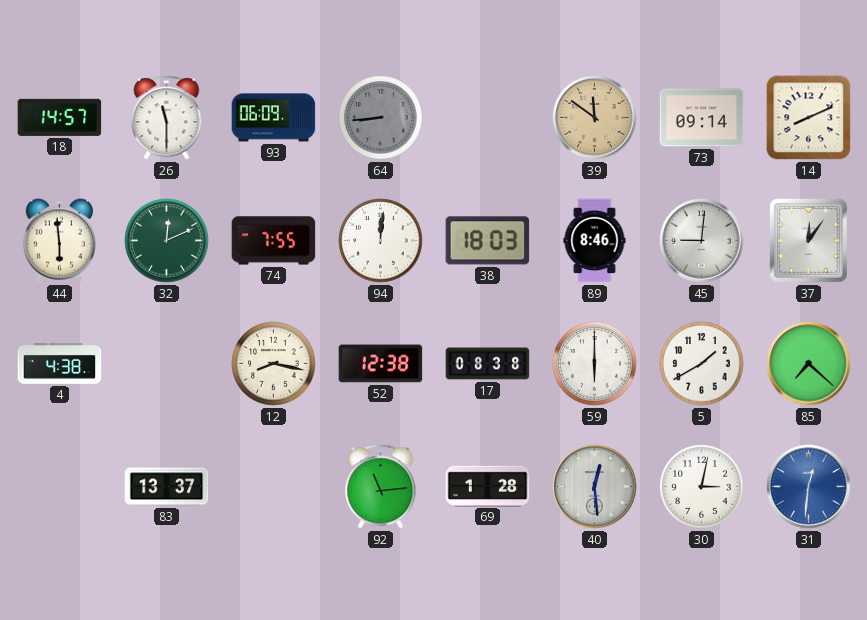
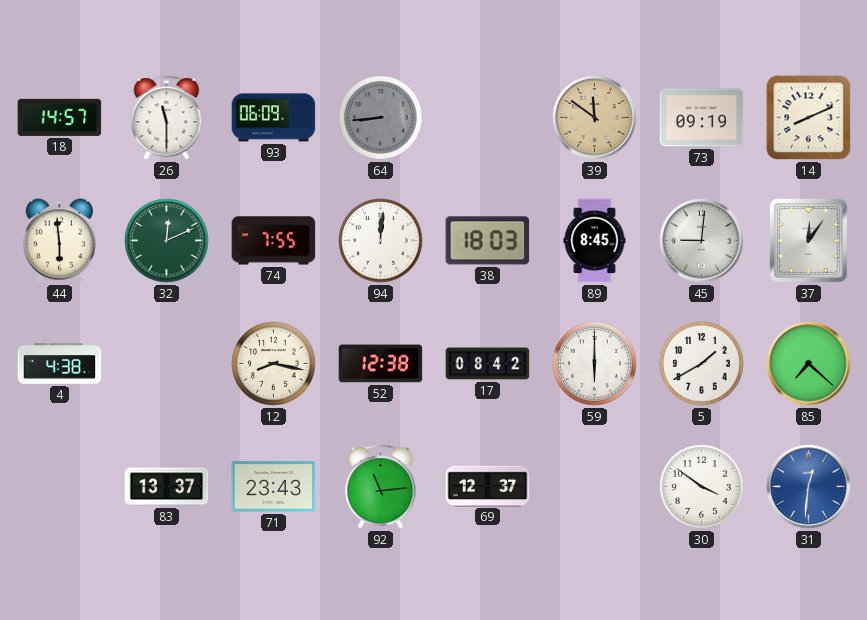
73: 09:14 -> 09:19
89: 8:46 -> 8:45
17: 08:38 -> 08:42
71: none -> 23:43
69: 1:28 -> 12:37
40: 12:29 -> none
30: 3:02 -> 3:51
